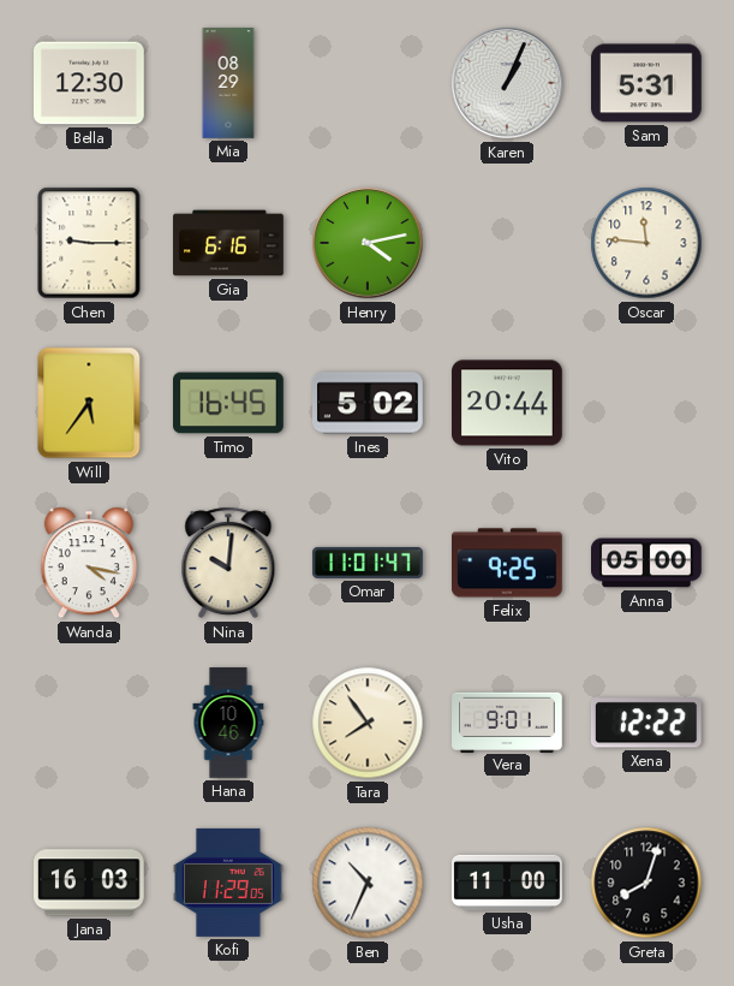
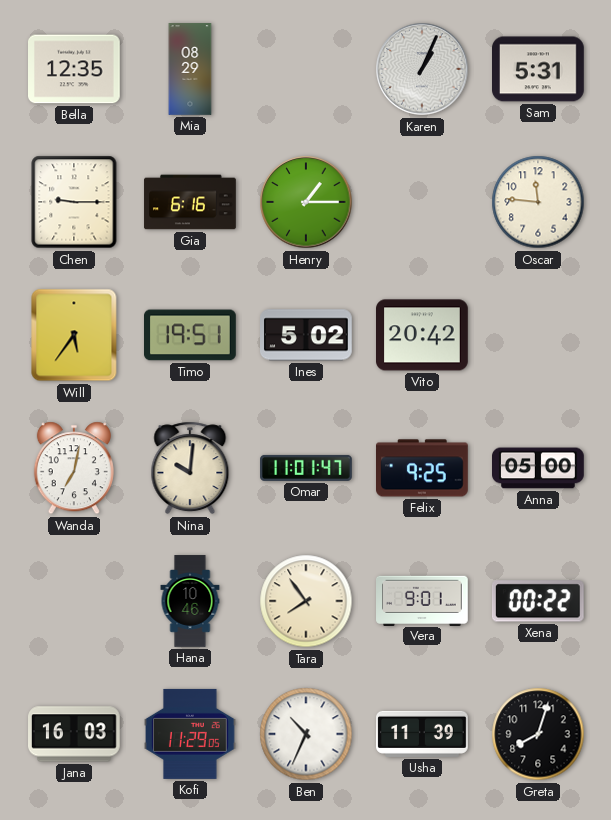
Bella: 12:30 -> 12:35
Henry: 4:13 -> 1:15
Timo: 16:45 -> 19:51
Vito: 20:44 -> 20:42
Wanda: 4:17 -> 7:02
Xena: 12:22 -> 00:22
Usha: 11:00 -> 11:39
